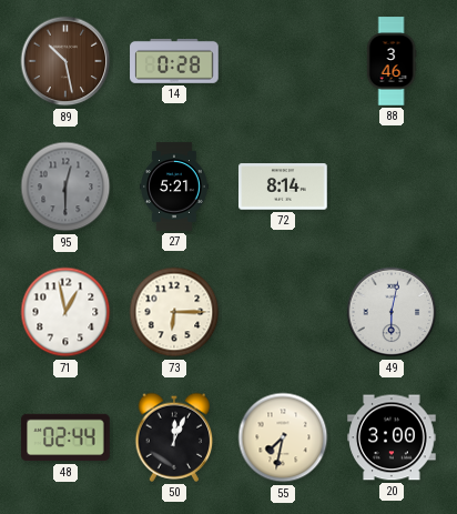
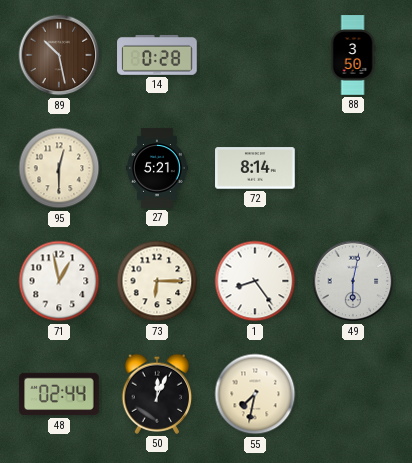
88: 3:46 -> 3:50
95 dial: grey -> cream
1: none -> 8:24
20: 3:00 -> none
